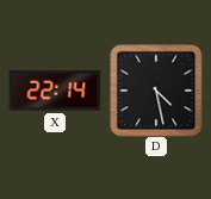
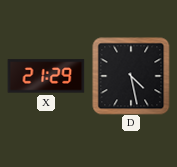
X: 22:14 -> 21:29
